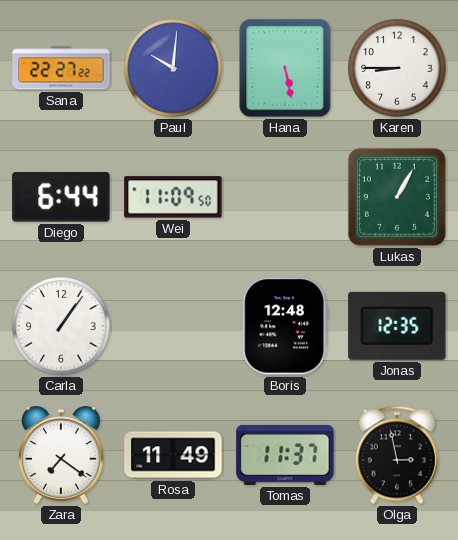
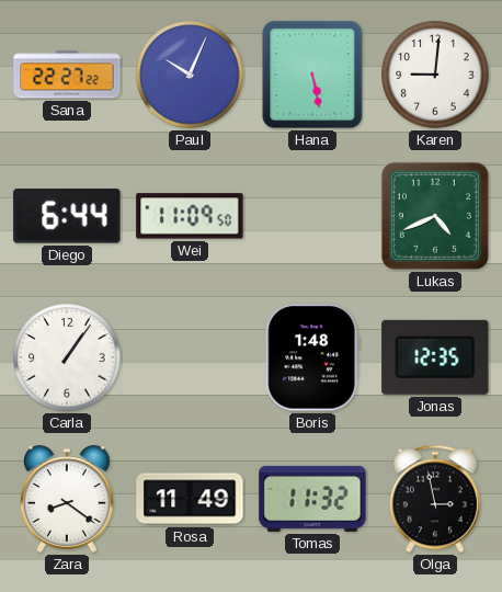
Paul: 10:01 -> 10:04
Karen: 8:45 -> 9:01
Lukas: 1:05 -> 4:41
Boris: 12:48 -> 1:48
Zara: 7:21 -> 8:21
Tomas: 11:37 -> 11:32
